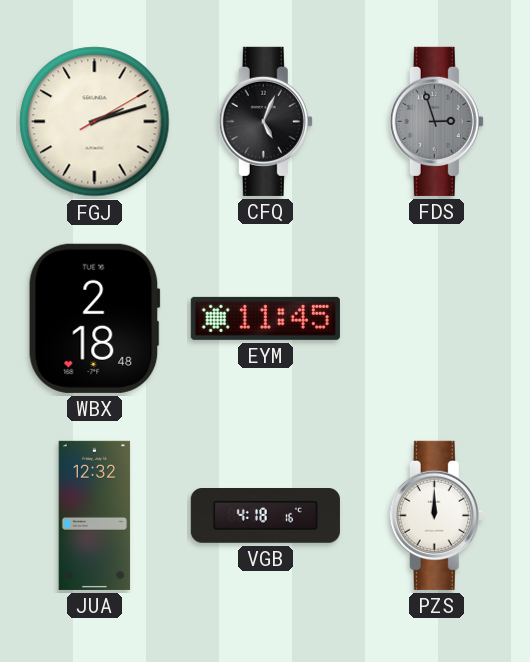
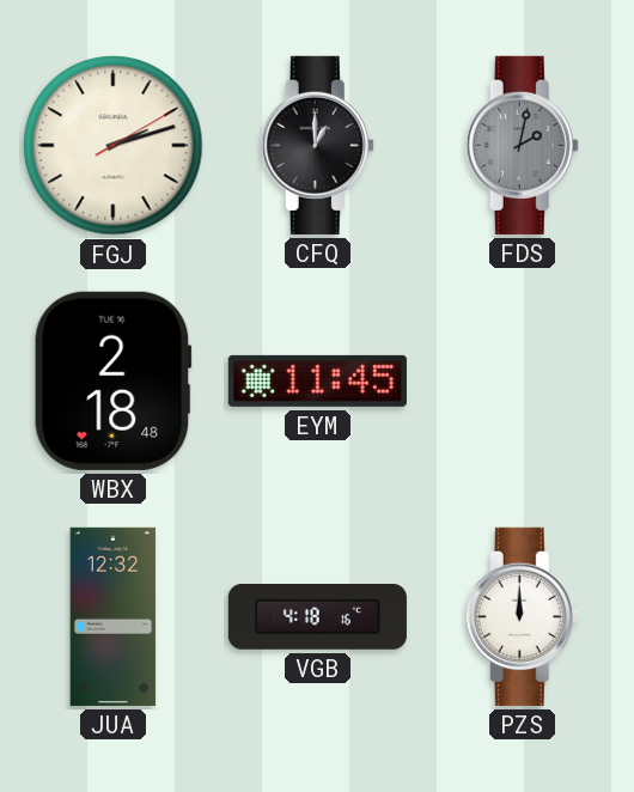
CFQ: 5:04 -> 1:00
FDS: 2:57 -> 2:02
